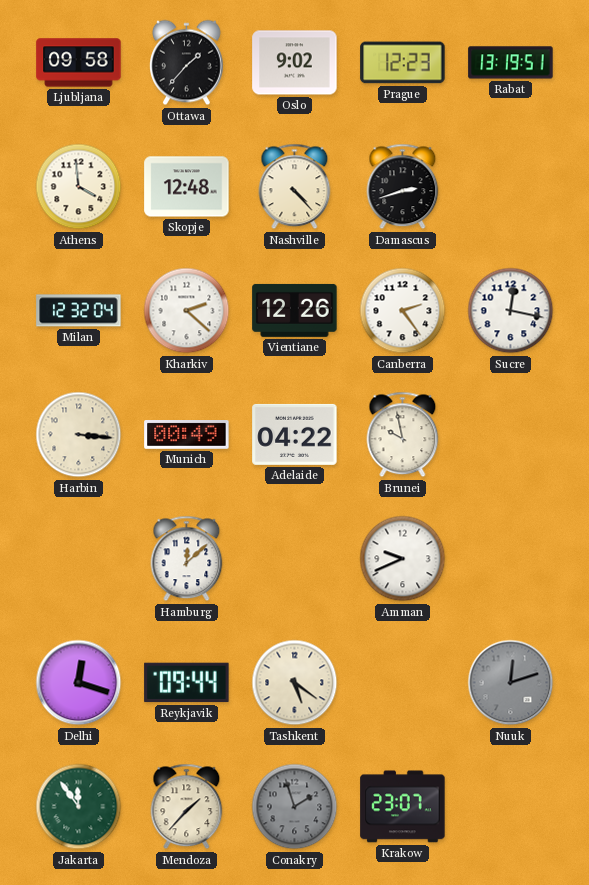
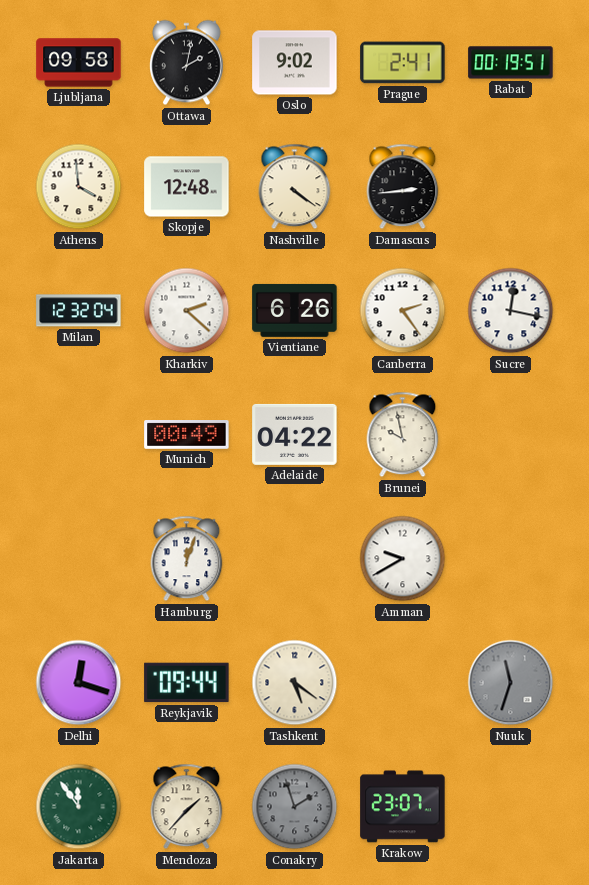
Ottawa: 1:37 -> 2:02
Prague: 12:23 -> 2:41
Rabat: 13:19 -> 00:19
Nashville: 4:23 -> 4:21
Damascus: 2:42 -> 2:44
Vientiane: 12:26 -> 6:26
Harbin: 3:16 -> none
Hamburg: 12:08 -> 12:03
Amman: 9:41 -> 9:40
Nuuk: 12:12 -> 11:33
